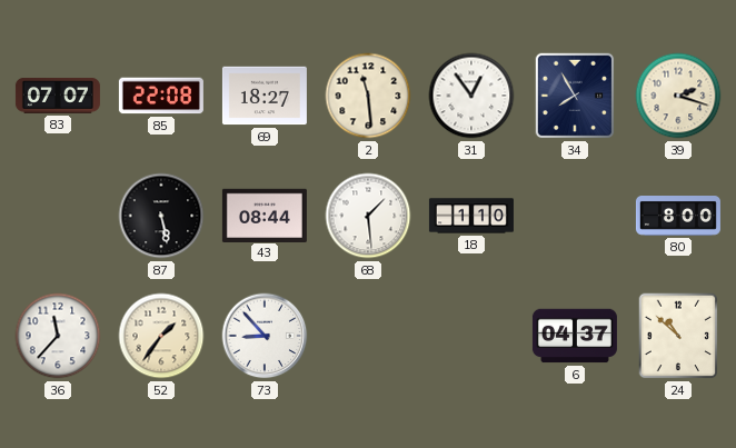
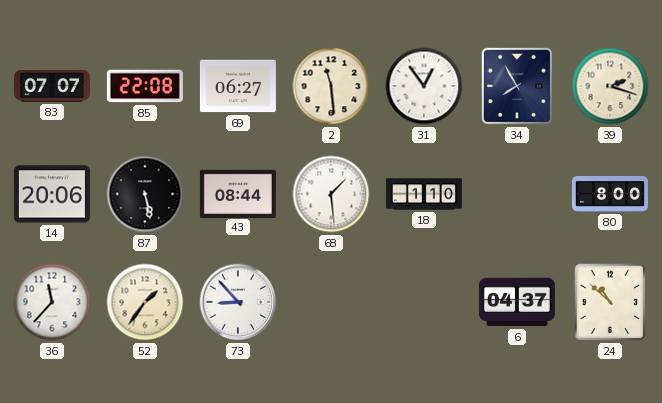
69: 18:27 -> 06:27
14: none -> 20:06
